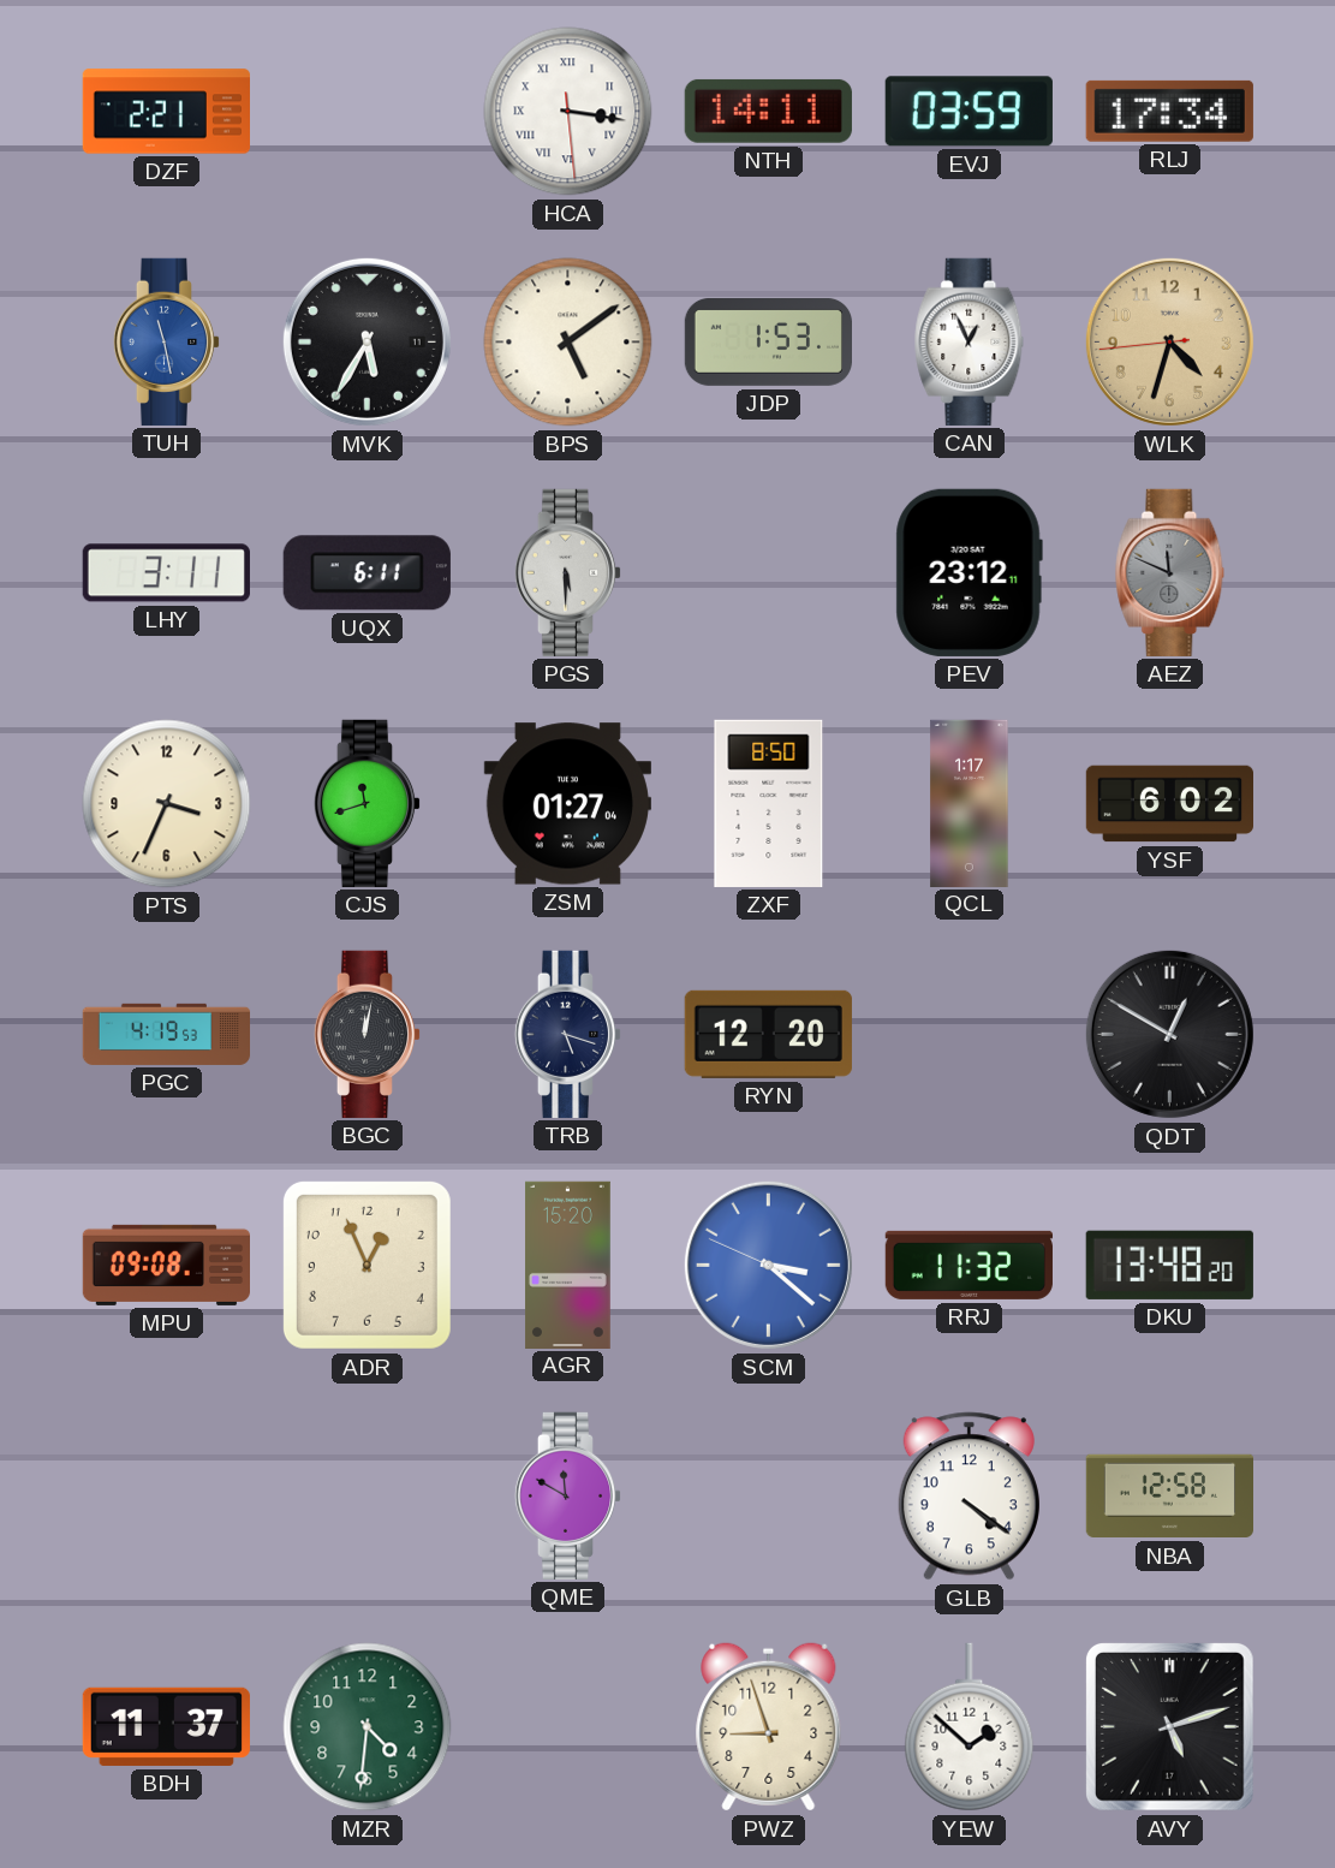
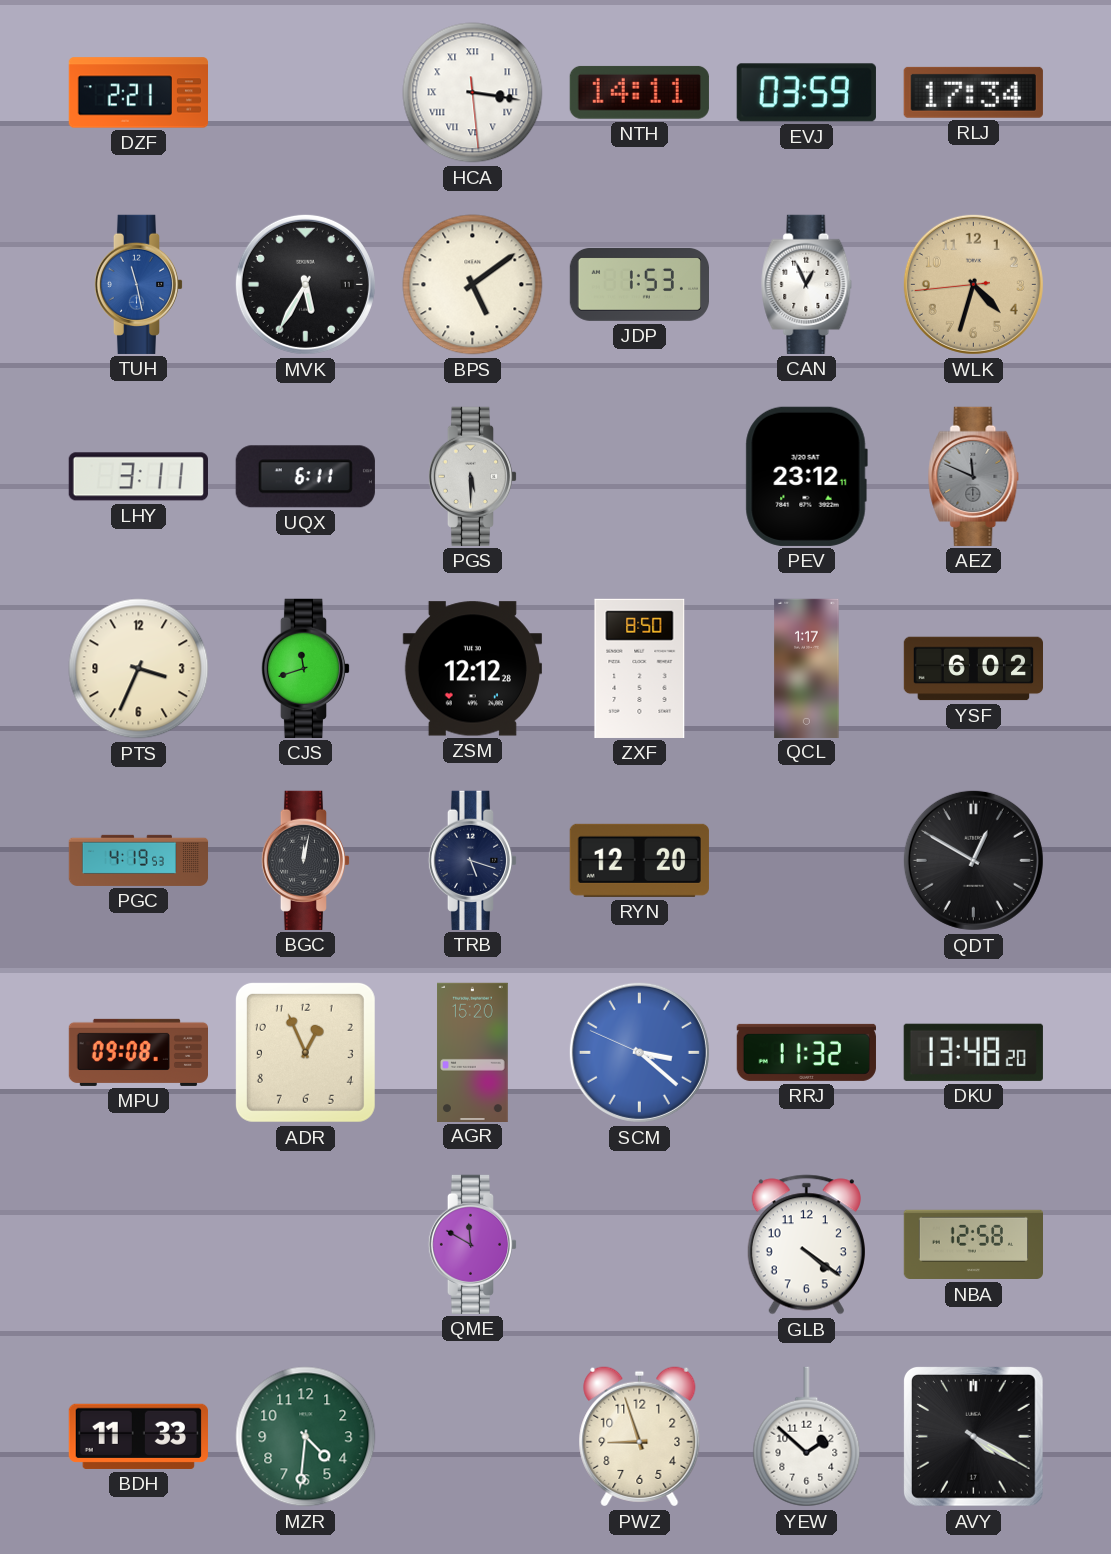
ZSM: 01:27 -> 12:12
BDH: 11:37 -> 11:33
AVY: 5:12 -> 4:20
